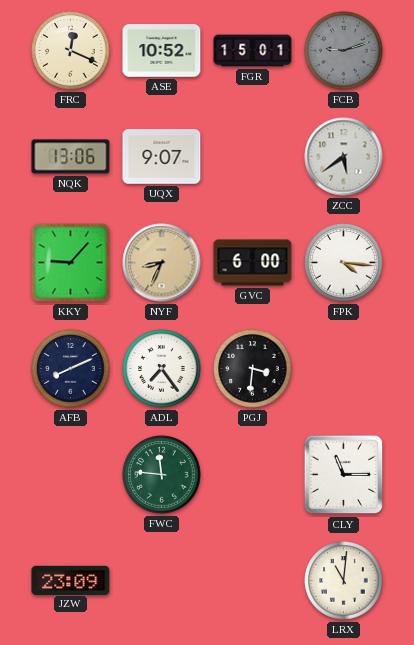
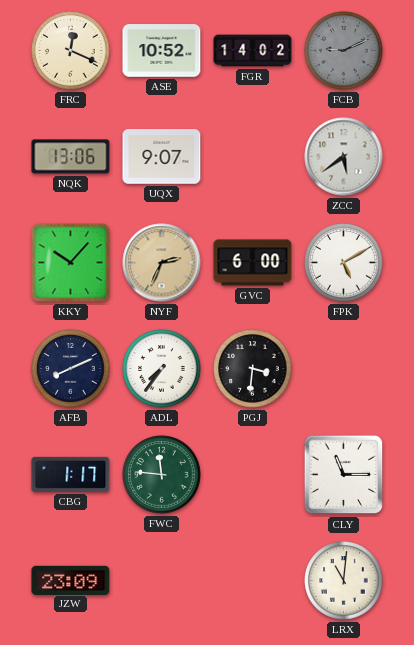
FGR: 15:01 -> 14:02
FCB: 9:12 -> 9:11
KKY: 9:07 -> 10:07
NYF: 8:34 -> 2:34
FPK: 4:16 -> 5:10
ADL: 7:24 -> 7:36
CBG: none -> 1:17
